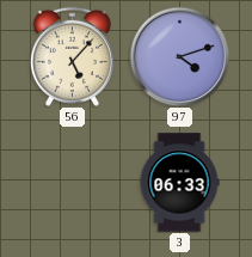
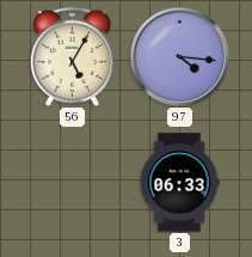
56: 5:07 -> 5:05
97: 4:12 -> 4:16
